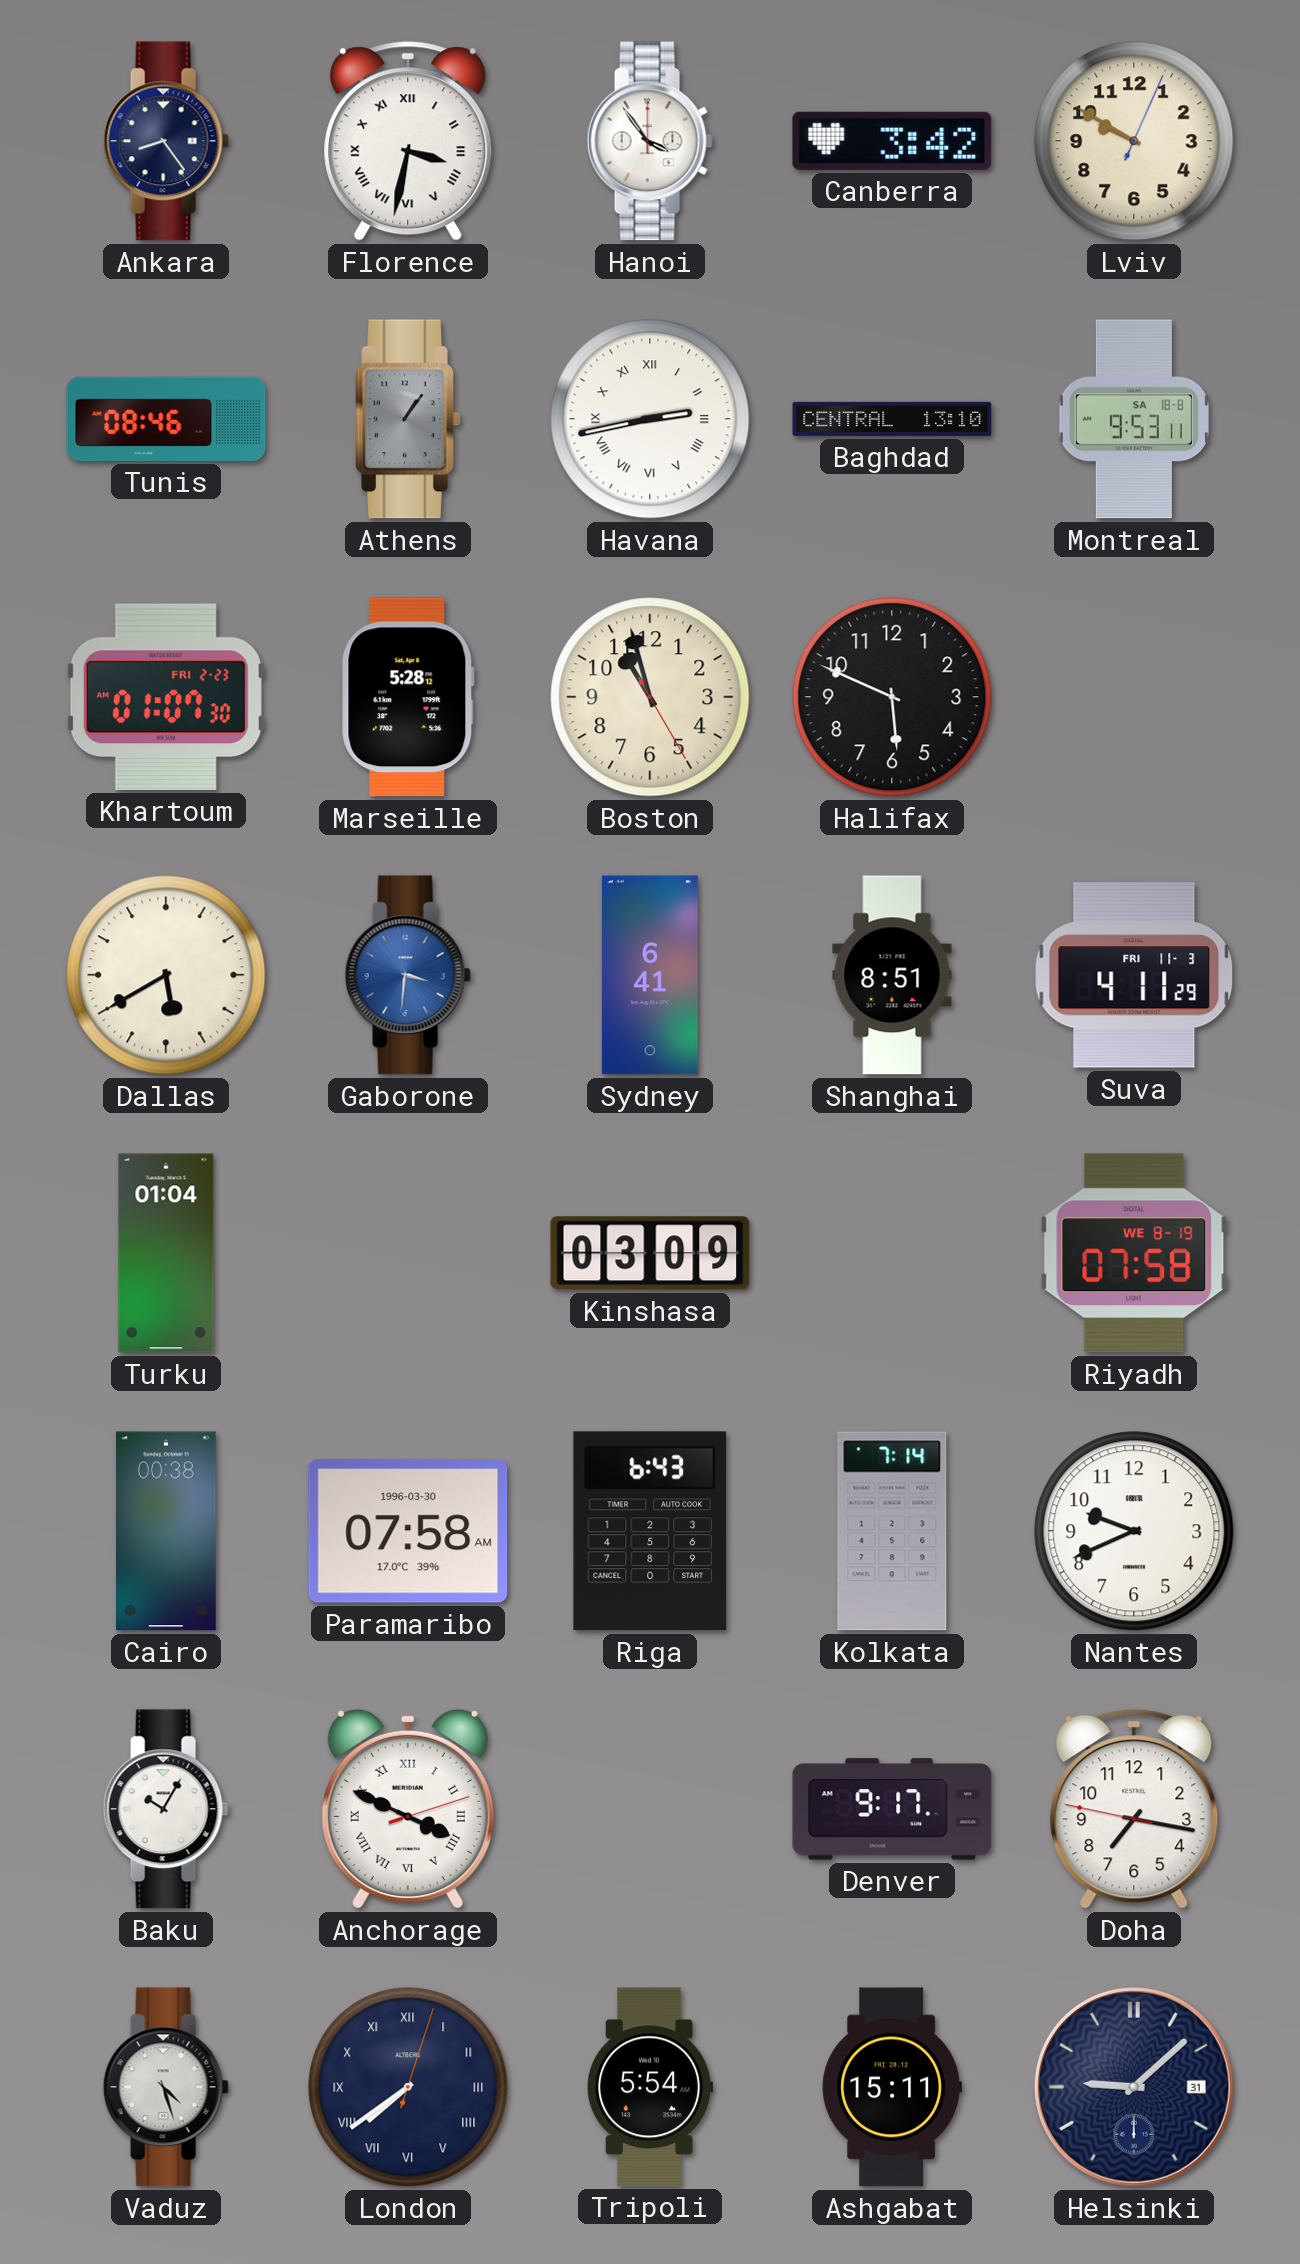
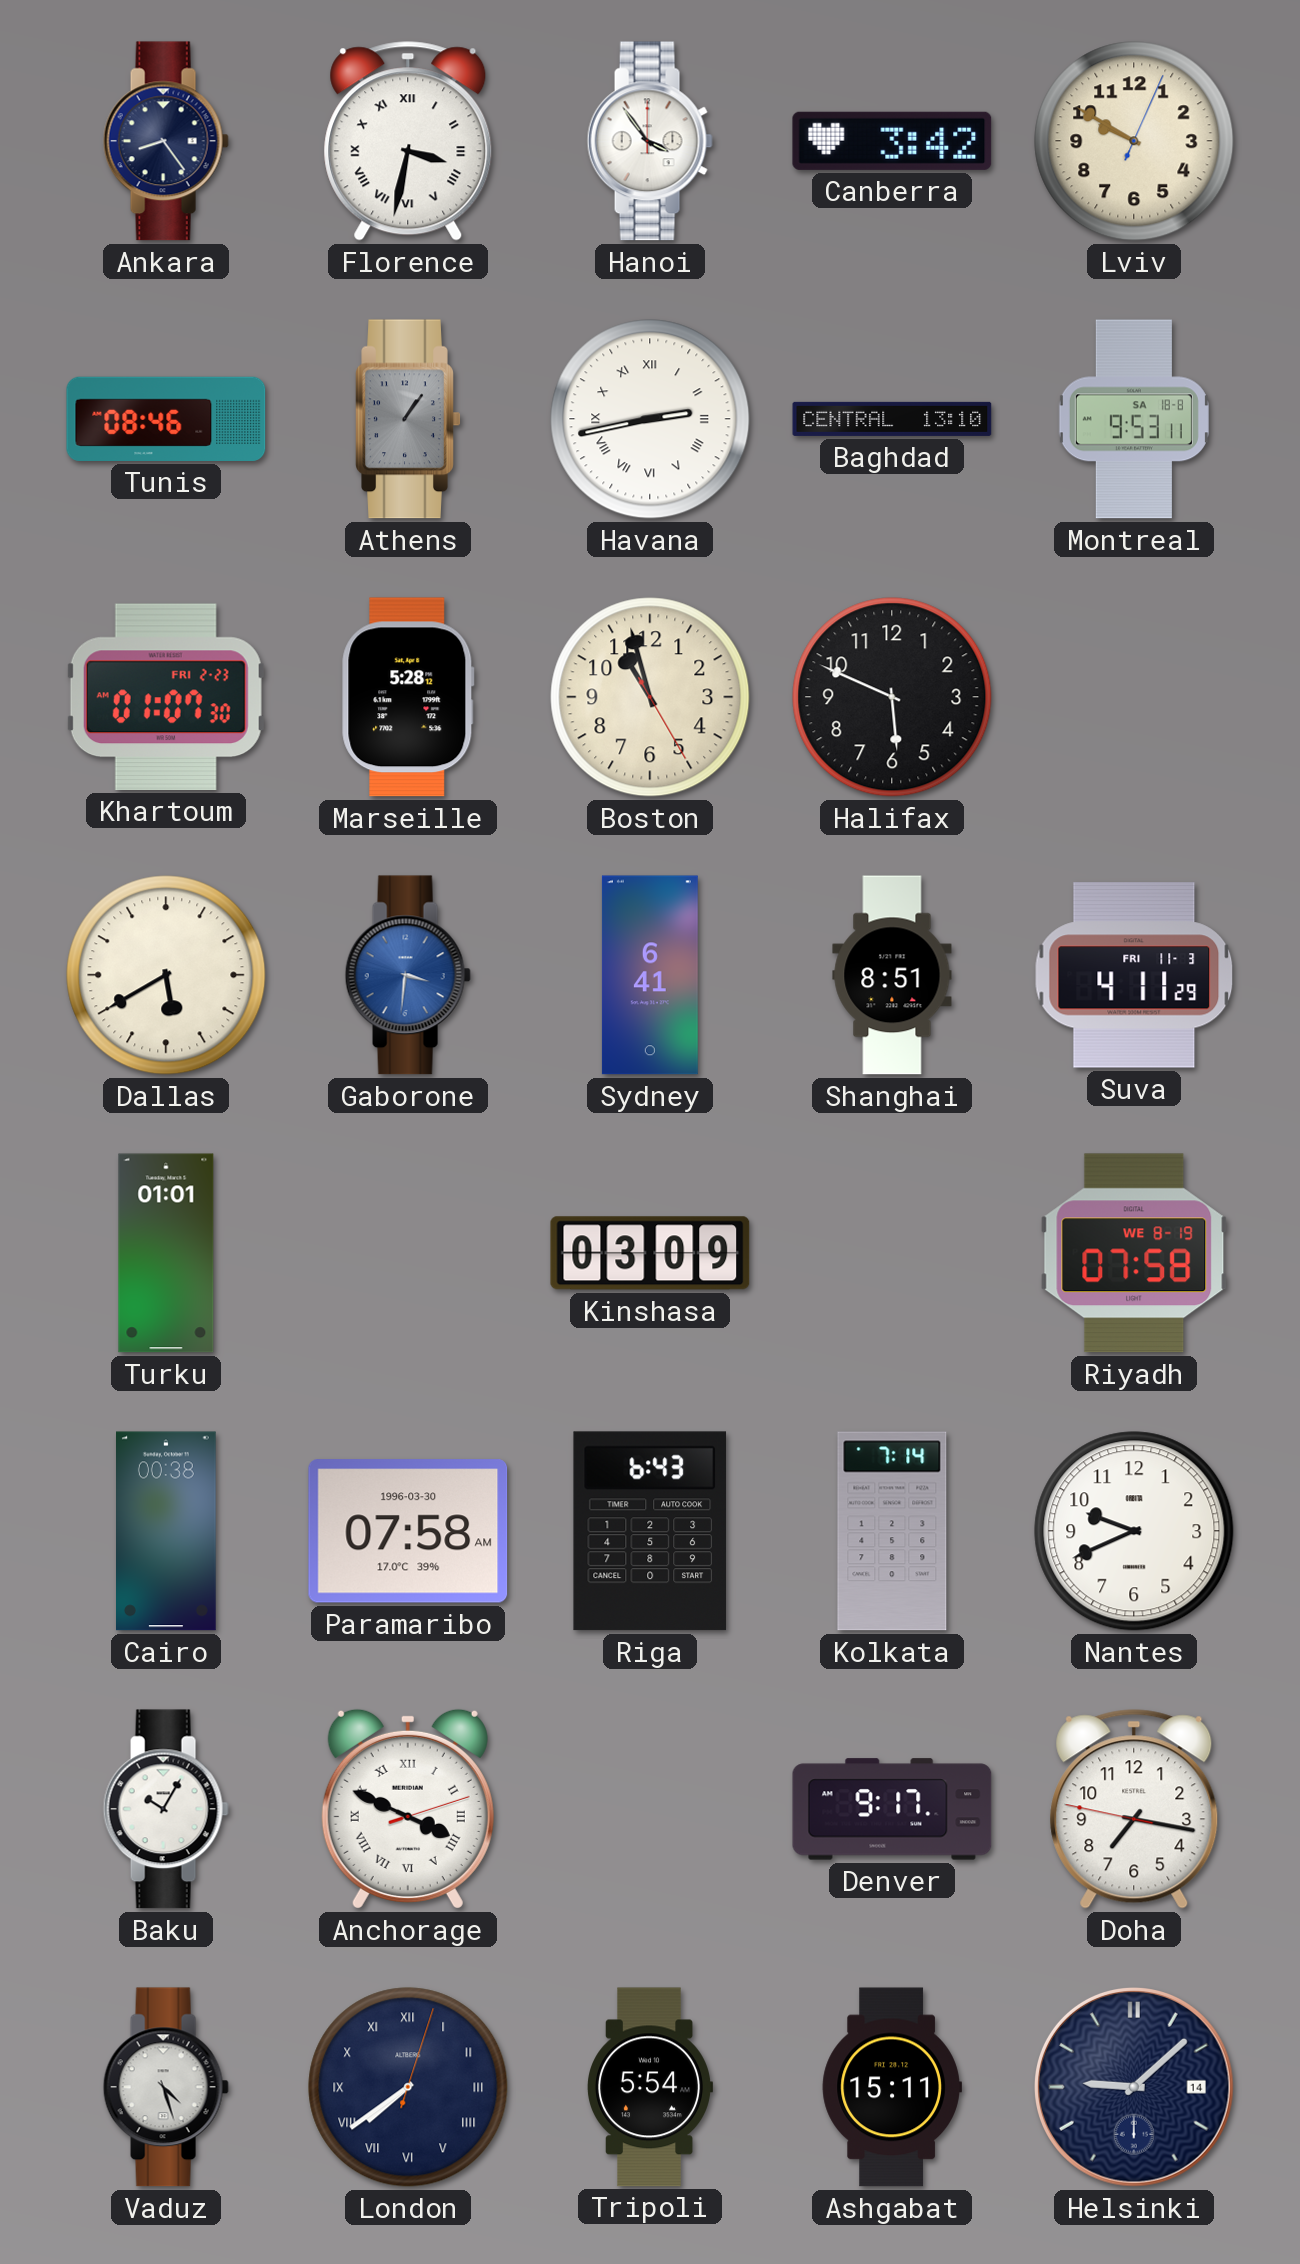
Turku: 01:04 -> 01:01
Helsinki date: 31 -> 14
